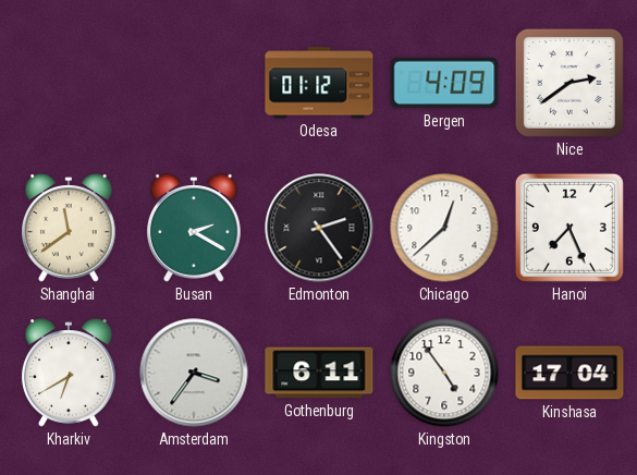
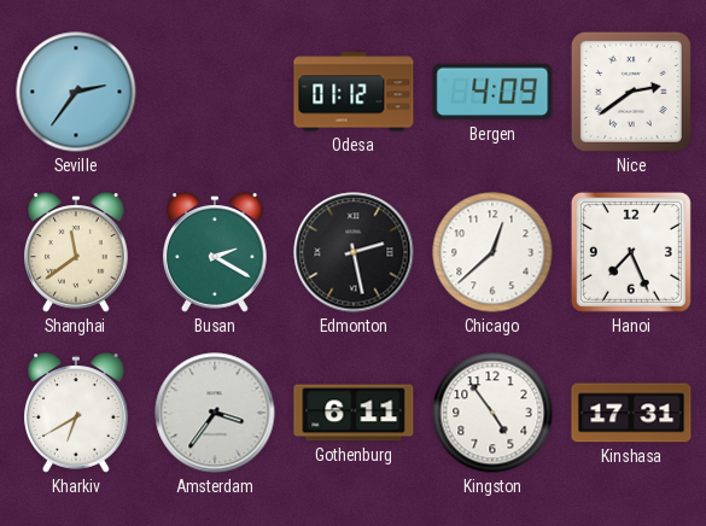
Seville: none -> 2:36
Edmonton: 2:24 -> 2:28
Kinshasa: 17:04 -> 17:31
